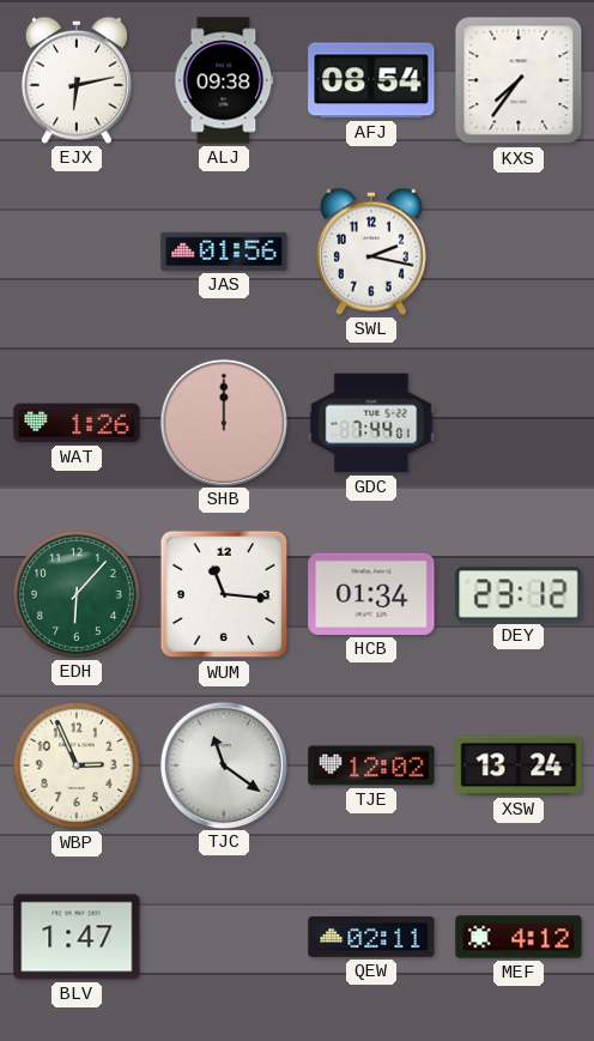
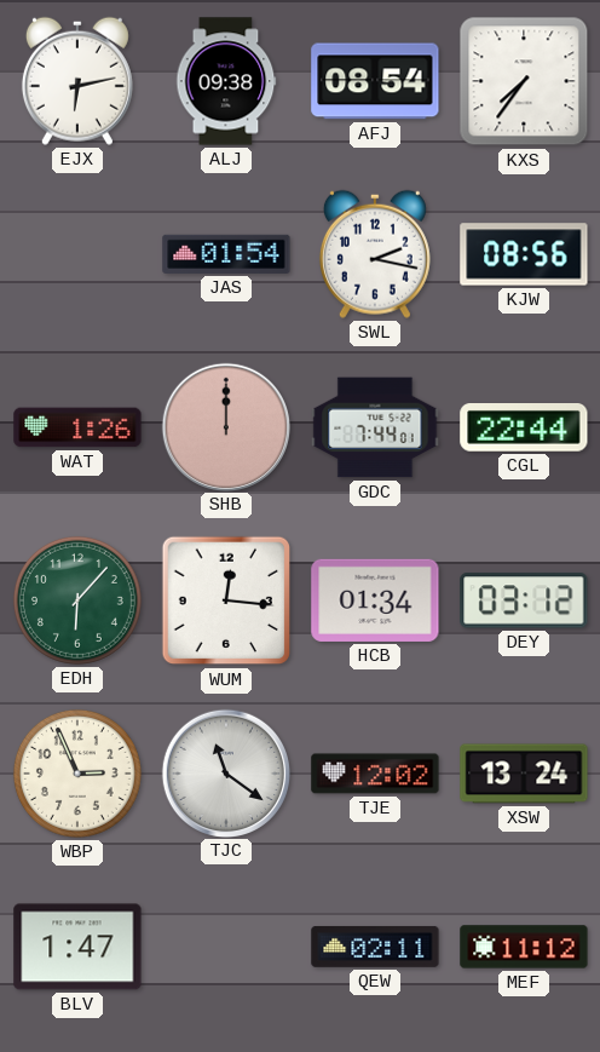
JAS: 01:56 -> 01:54
KJW: none -> 08:56
CGL: none -> 22:44
WUM: 11:16 -> 12:16
DEY: 23:12 -> 03:12
MEF: 4:12 -> 11:12
